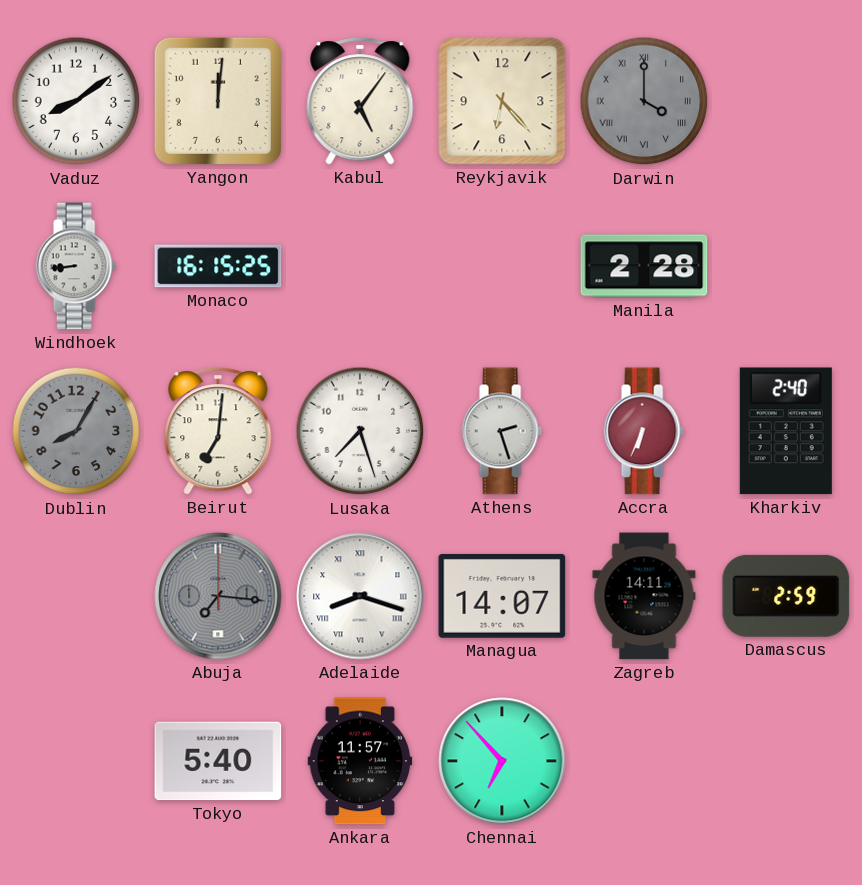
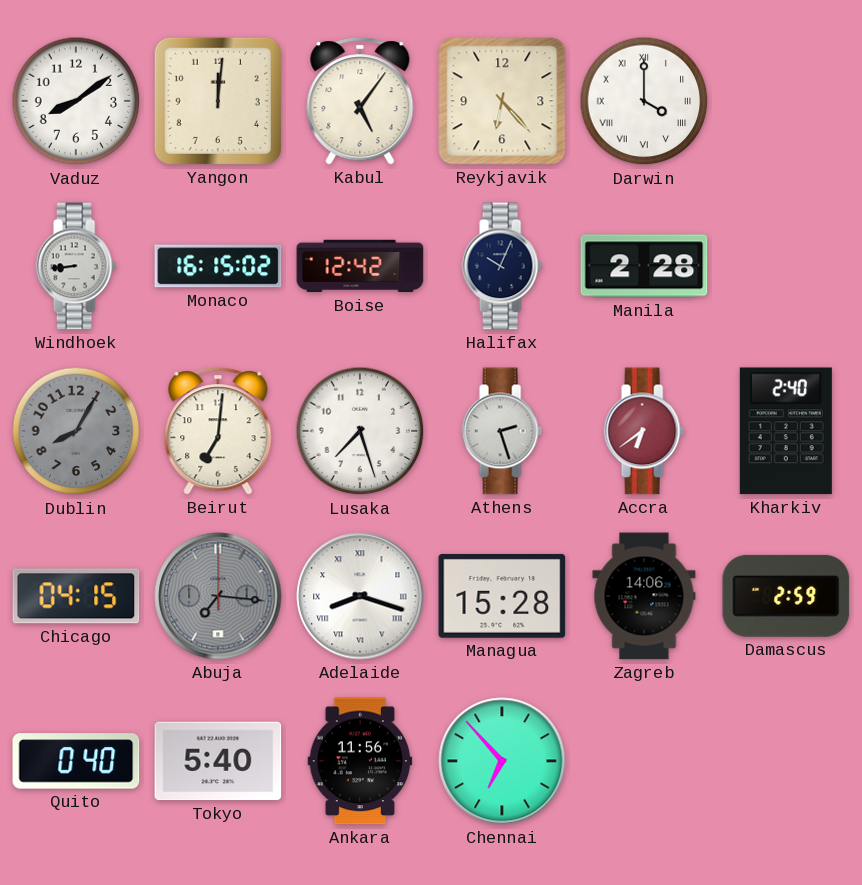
Darwin dial: grey -> white
Monaco: 16:15:25 -> 16:15:02
Boise: none -> 12:42
Halifax: none -> 10:04
Accra: 6:34 -> 6:39
Chicago: none -> 04:15
Managua: 14:07 -> 15:28
Zagreb: 14:11 -> 14:06
Quito: none -> 0:40
Ankara: 11:57 -> 11:56
